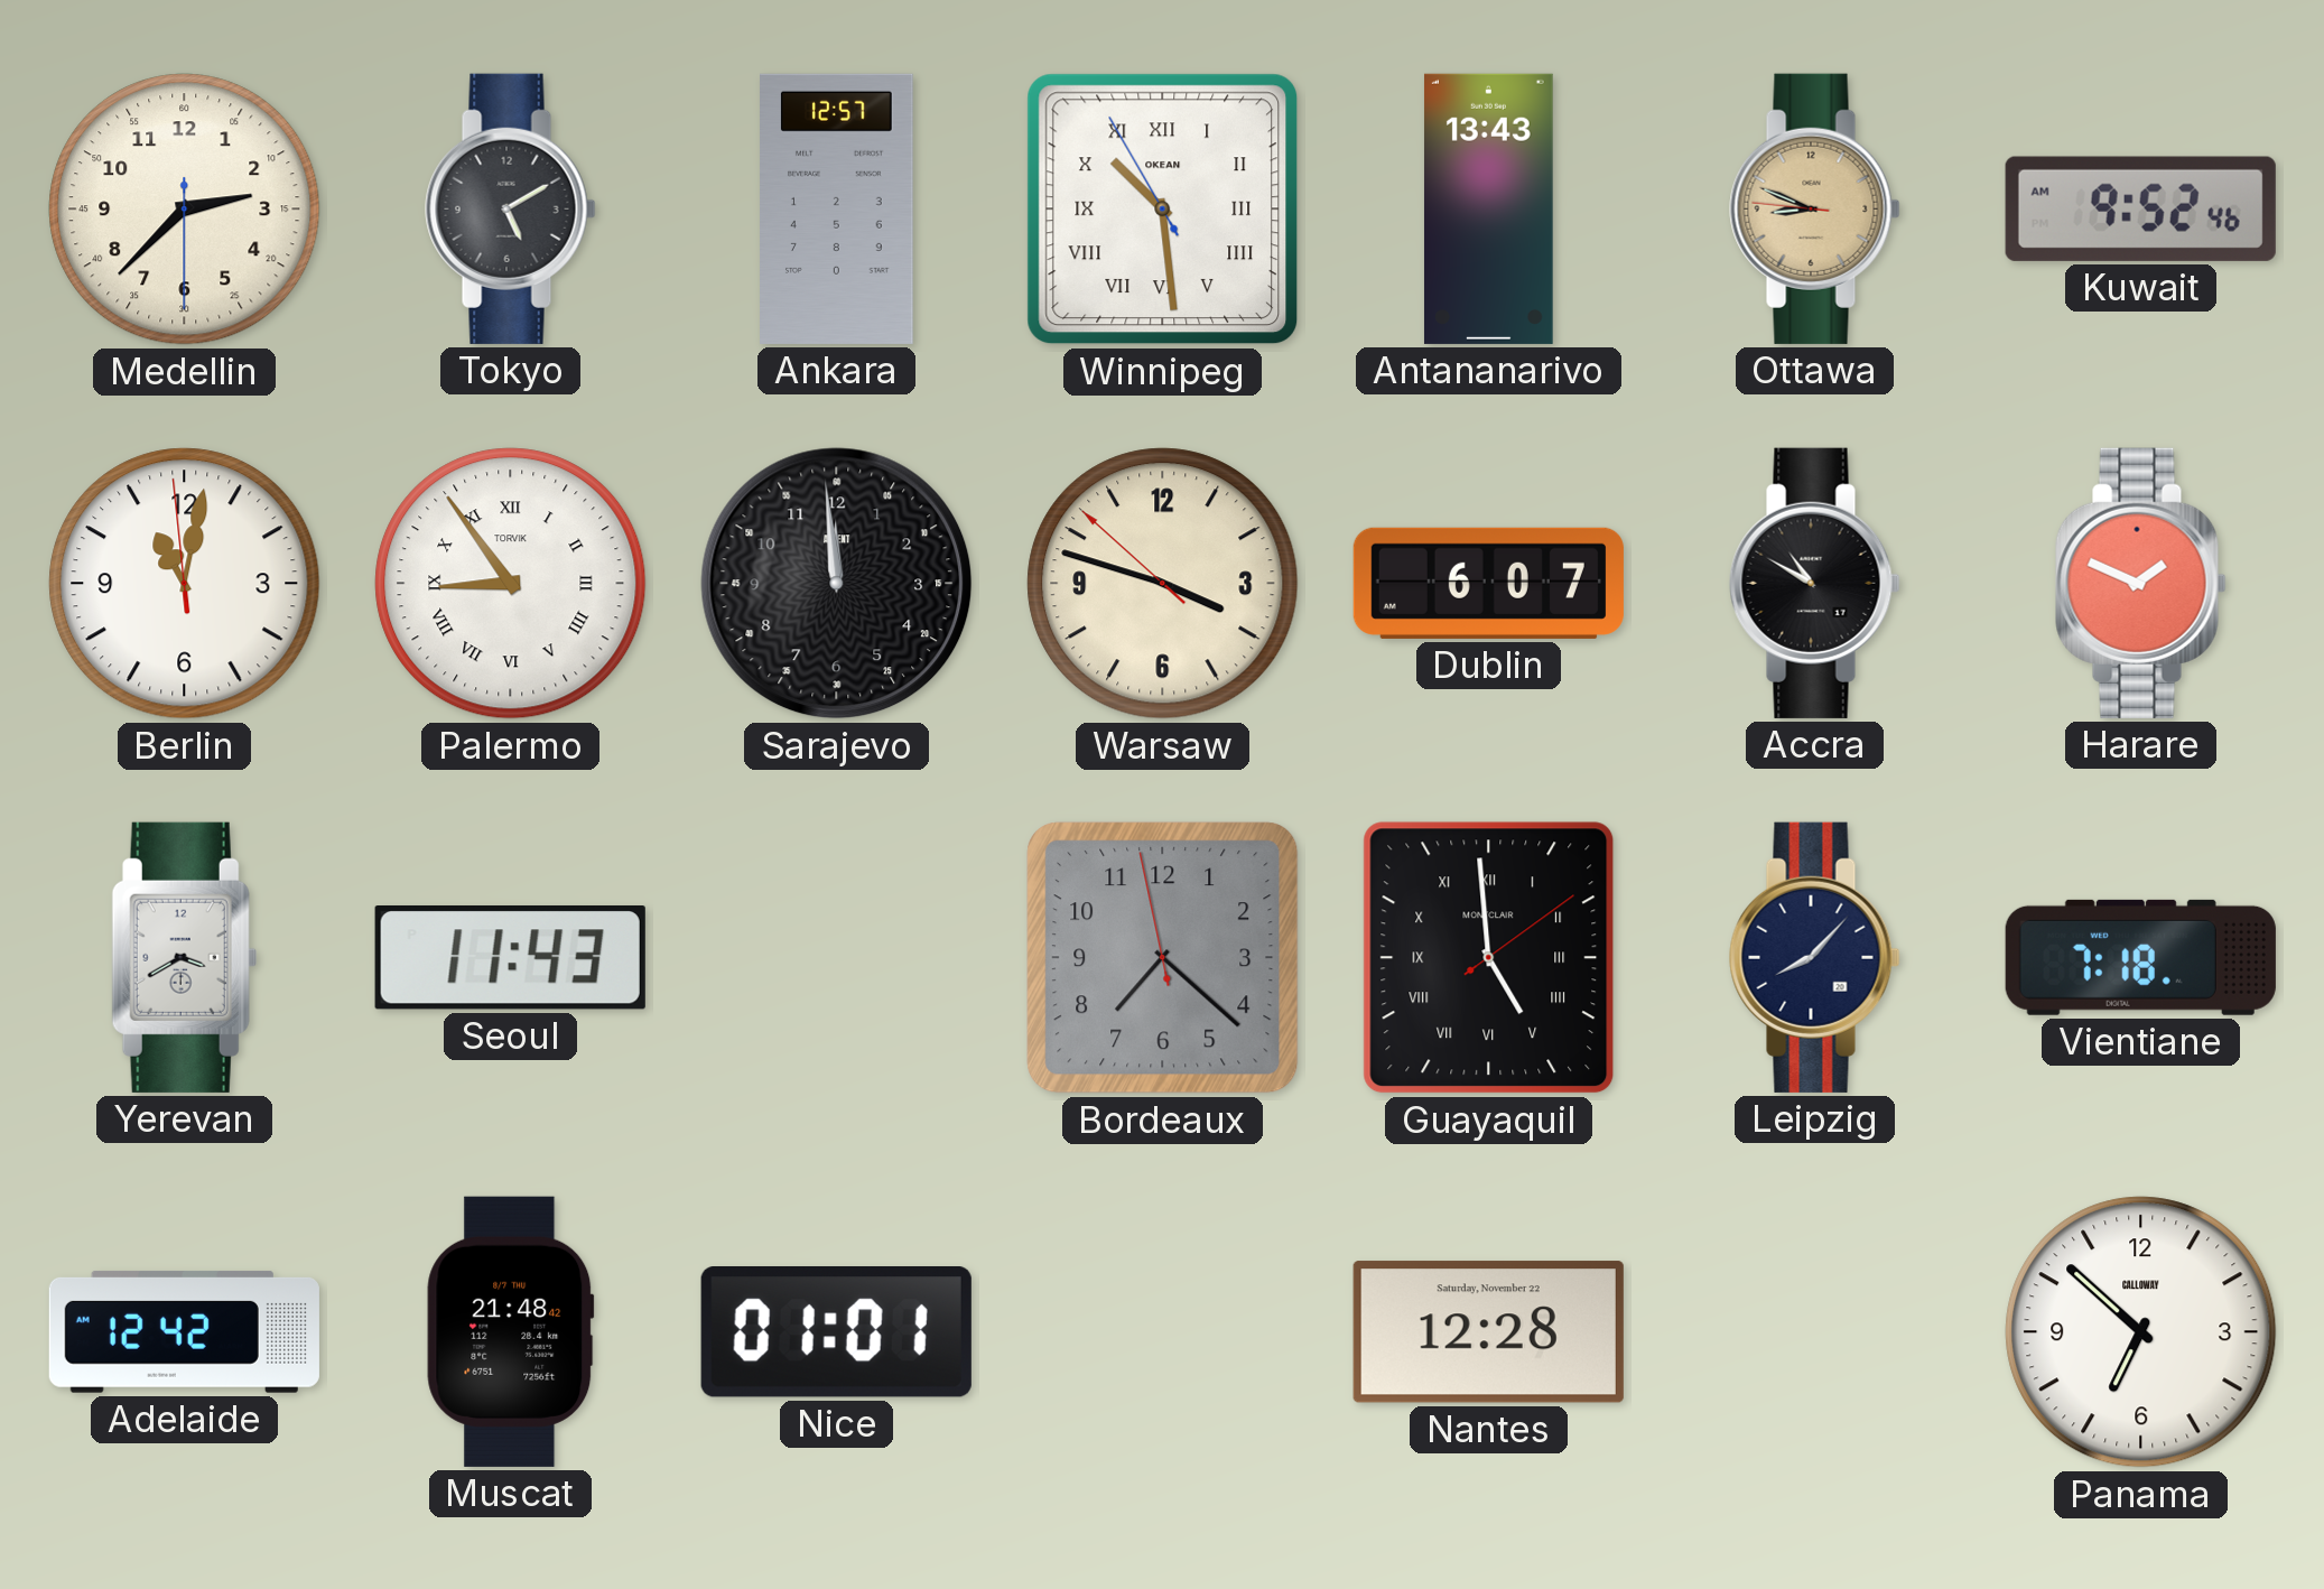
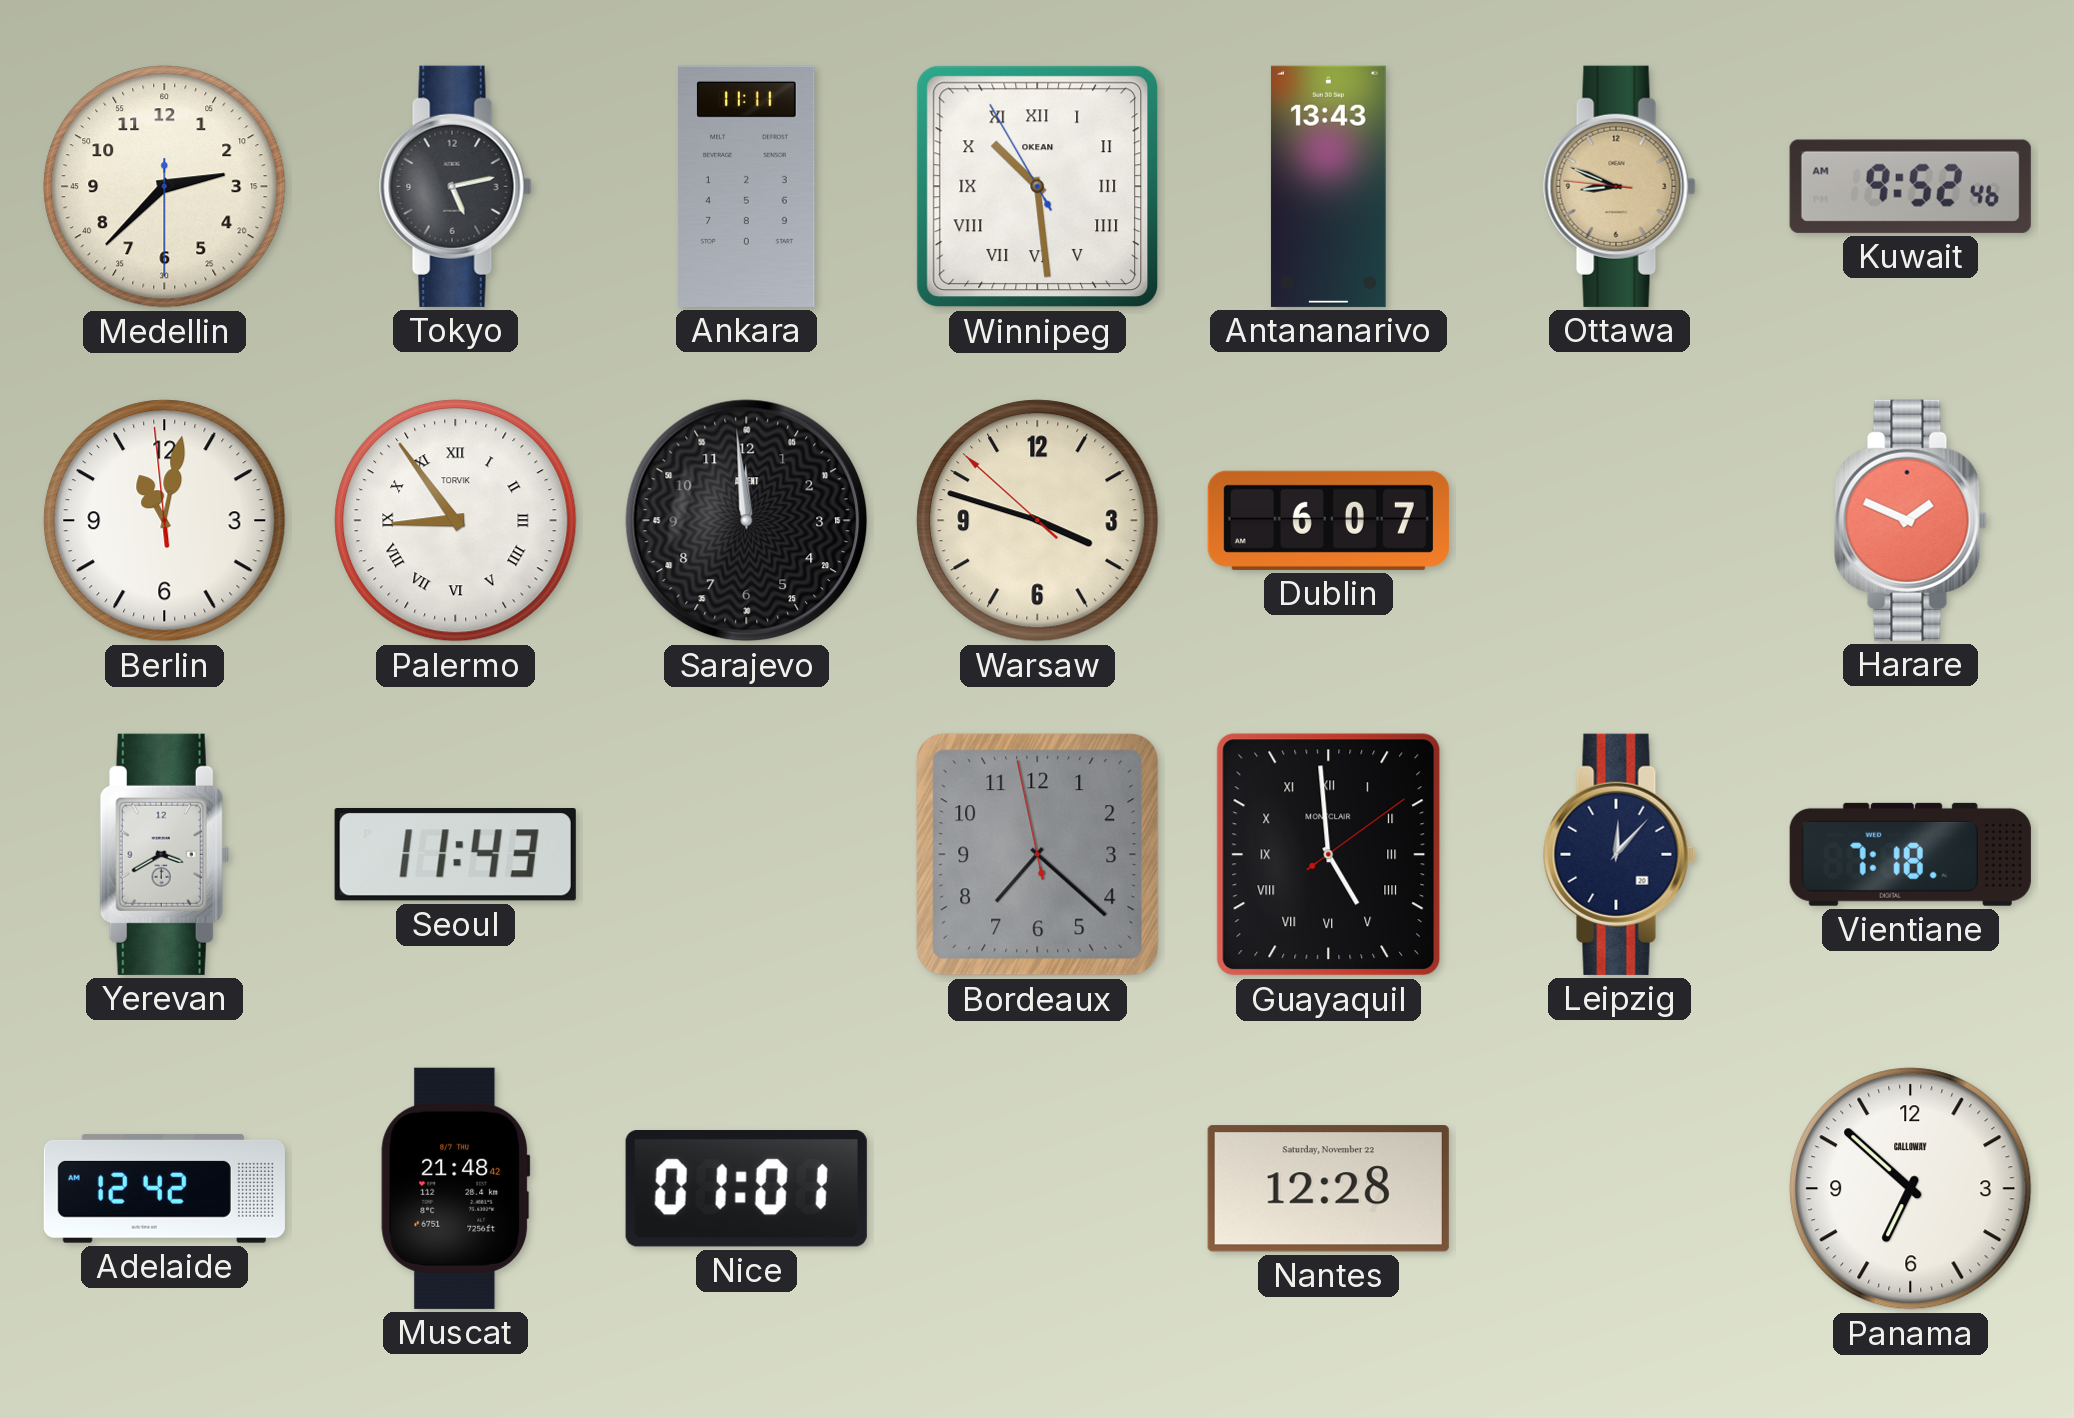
Tokyo: 5:10 -> 5:13
Ankara: 12:57 -> 11:11
Accra: 10:50 -> none
Leipzig: 8:07 -> 12:07
